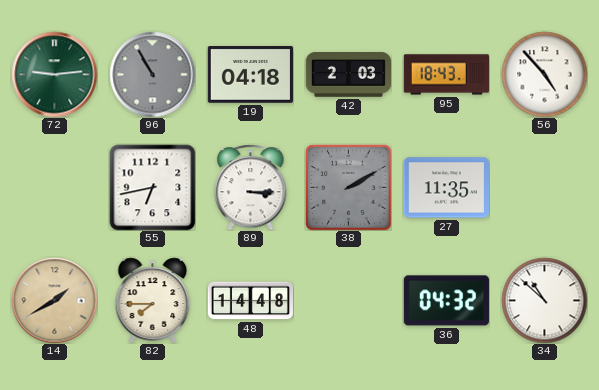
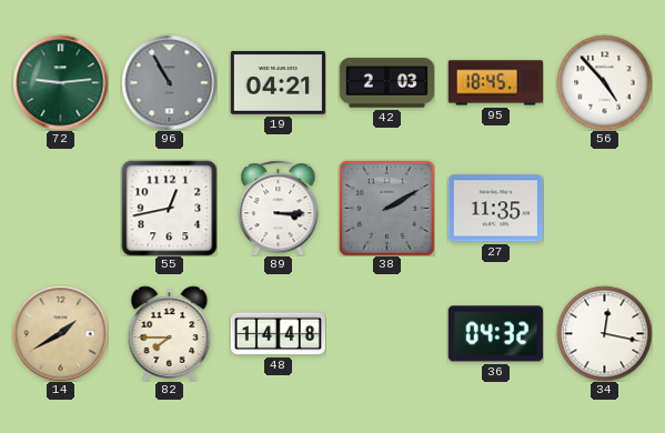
19: 04:18 -> 04:21
95: 18:43 -> 18:45
55: 6:43 -> 12:43
34: 10:52 -> 12:17
